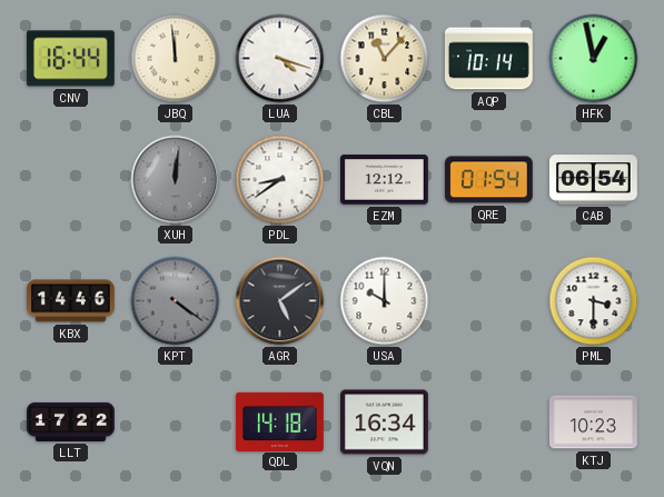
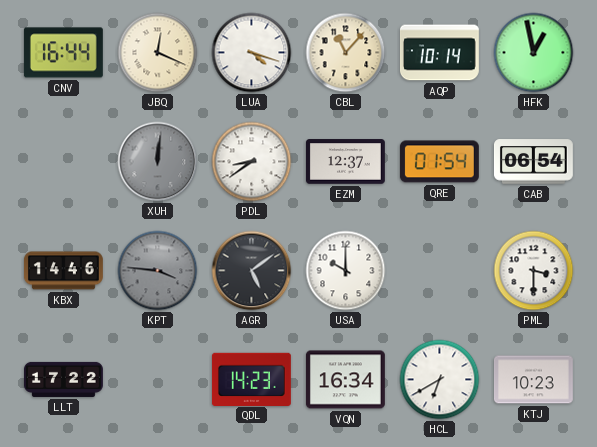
JBQ: 11:59 -> 12:19
EZM: 12:12 -> 12:37
KPT: 4:21 -> 3:46
QDL: 14:18 -> 14:23
HCL: none -> 6:40
